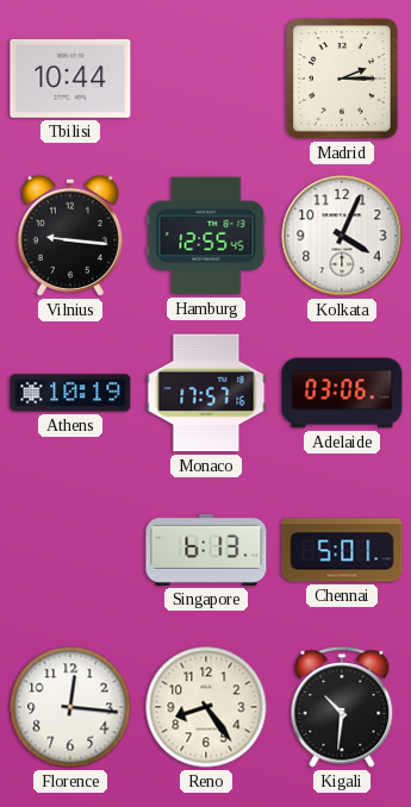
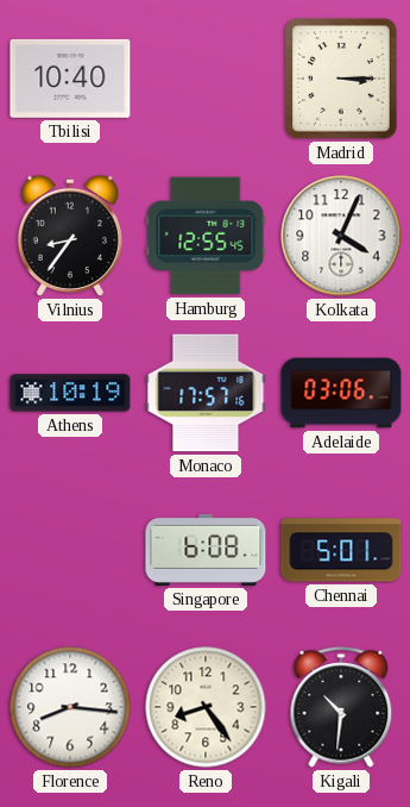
Tbilisi: 10:44 -> 10:40
Madrid: 2:15 -> 3:15
Vilnius: 9:16 -> 8:36
Singapore: 6:13 -> 6:08
Florence: 12:16 -> 8:16
